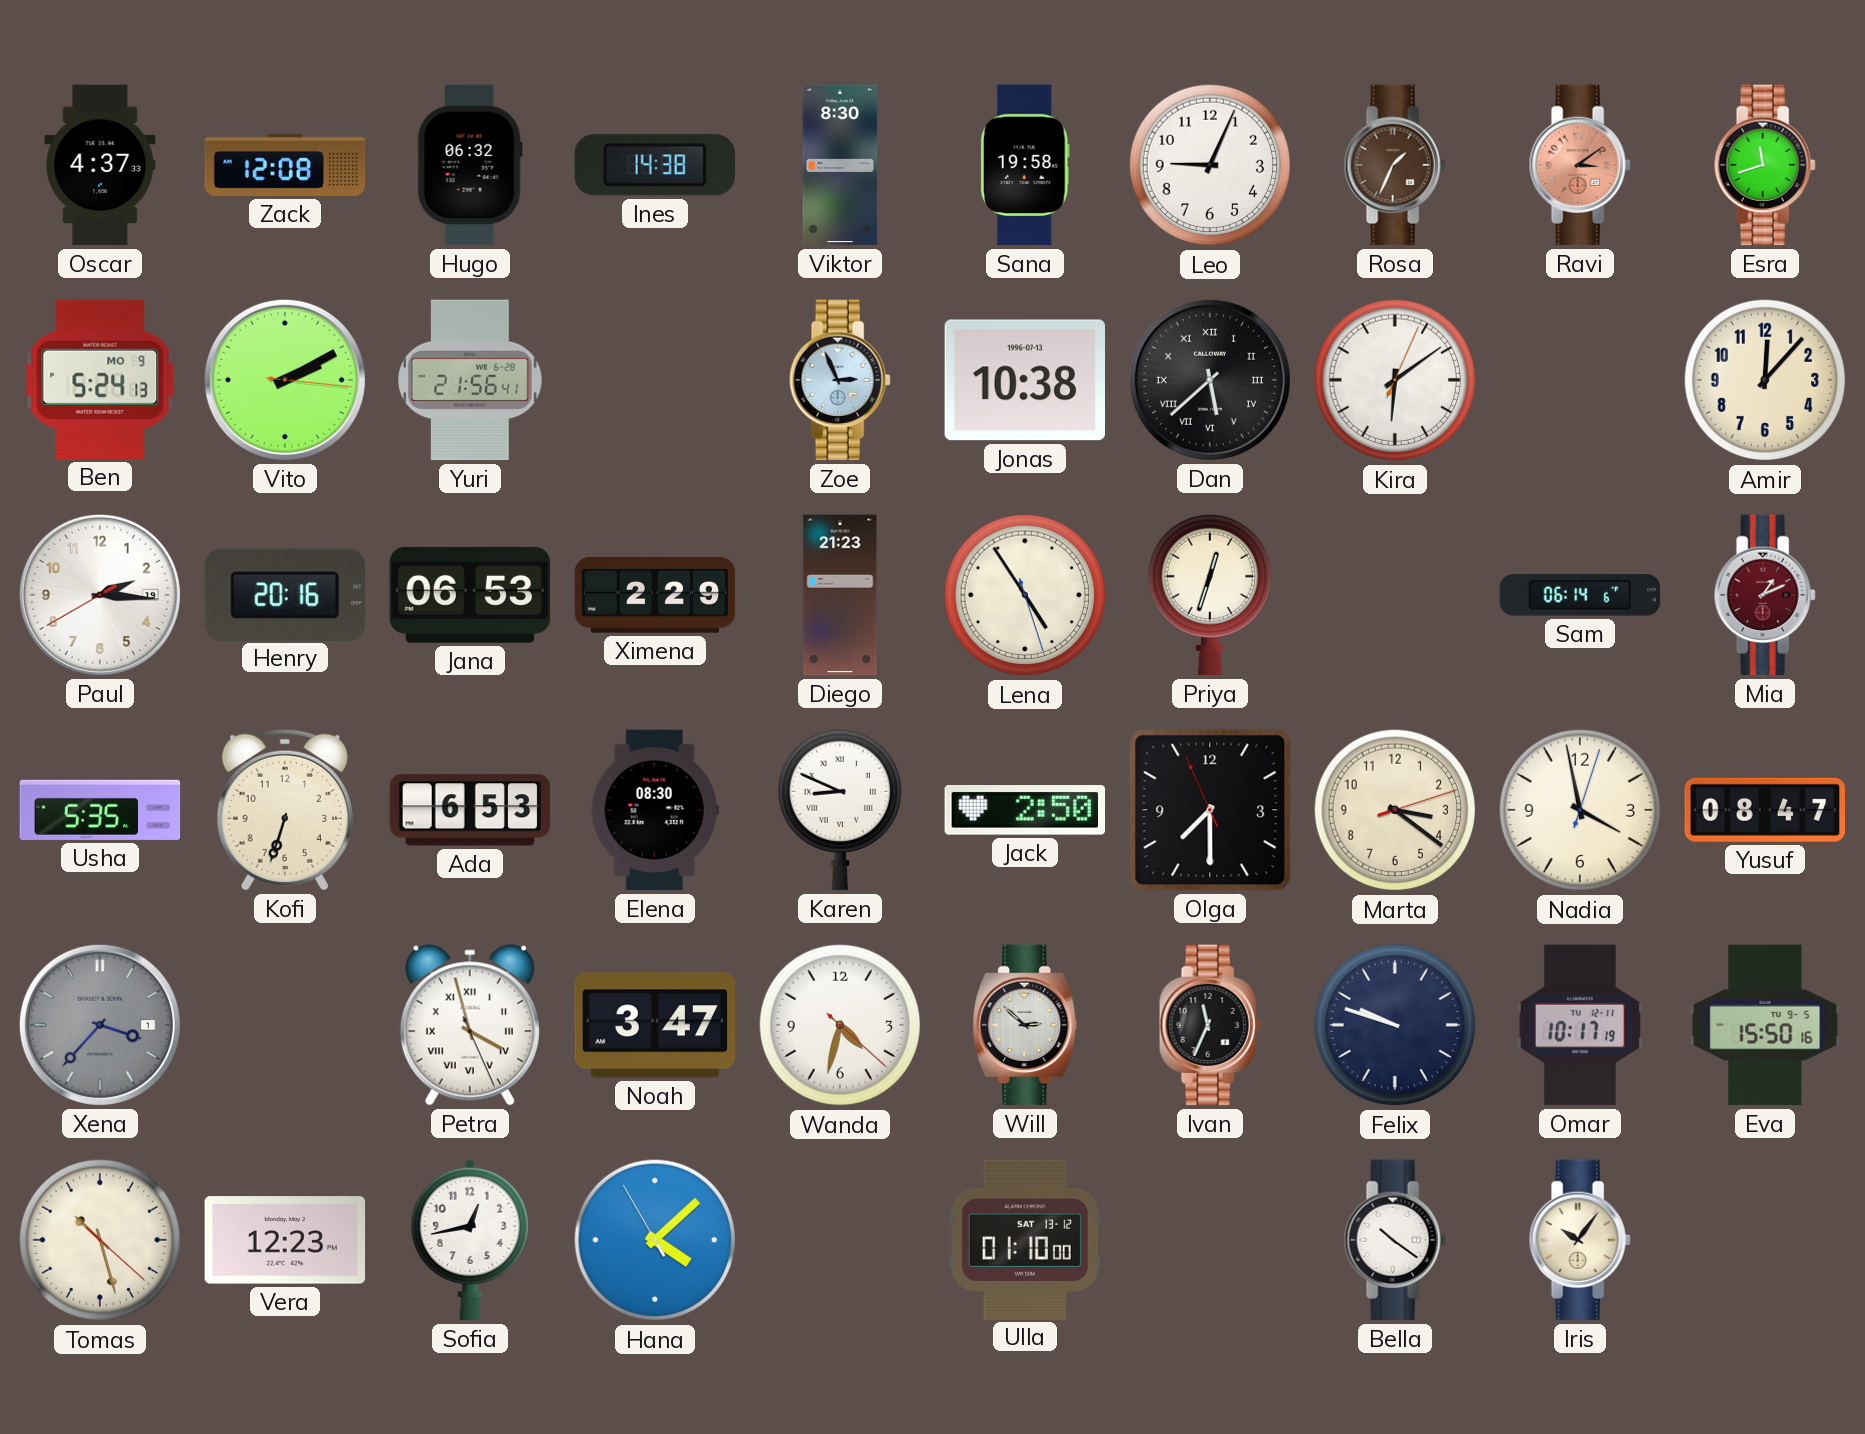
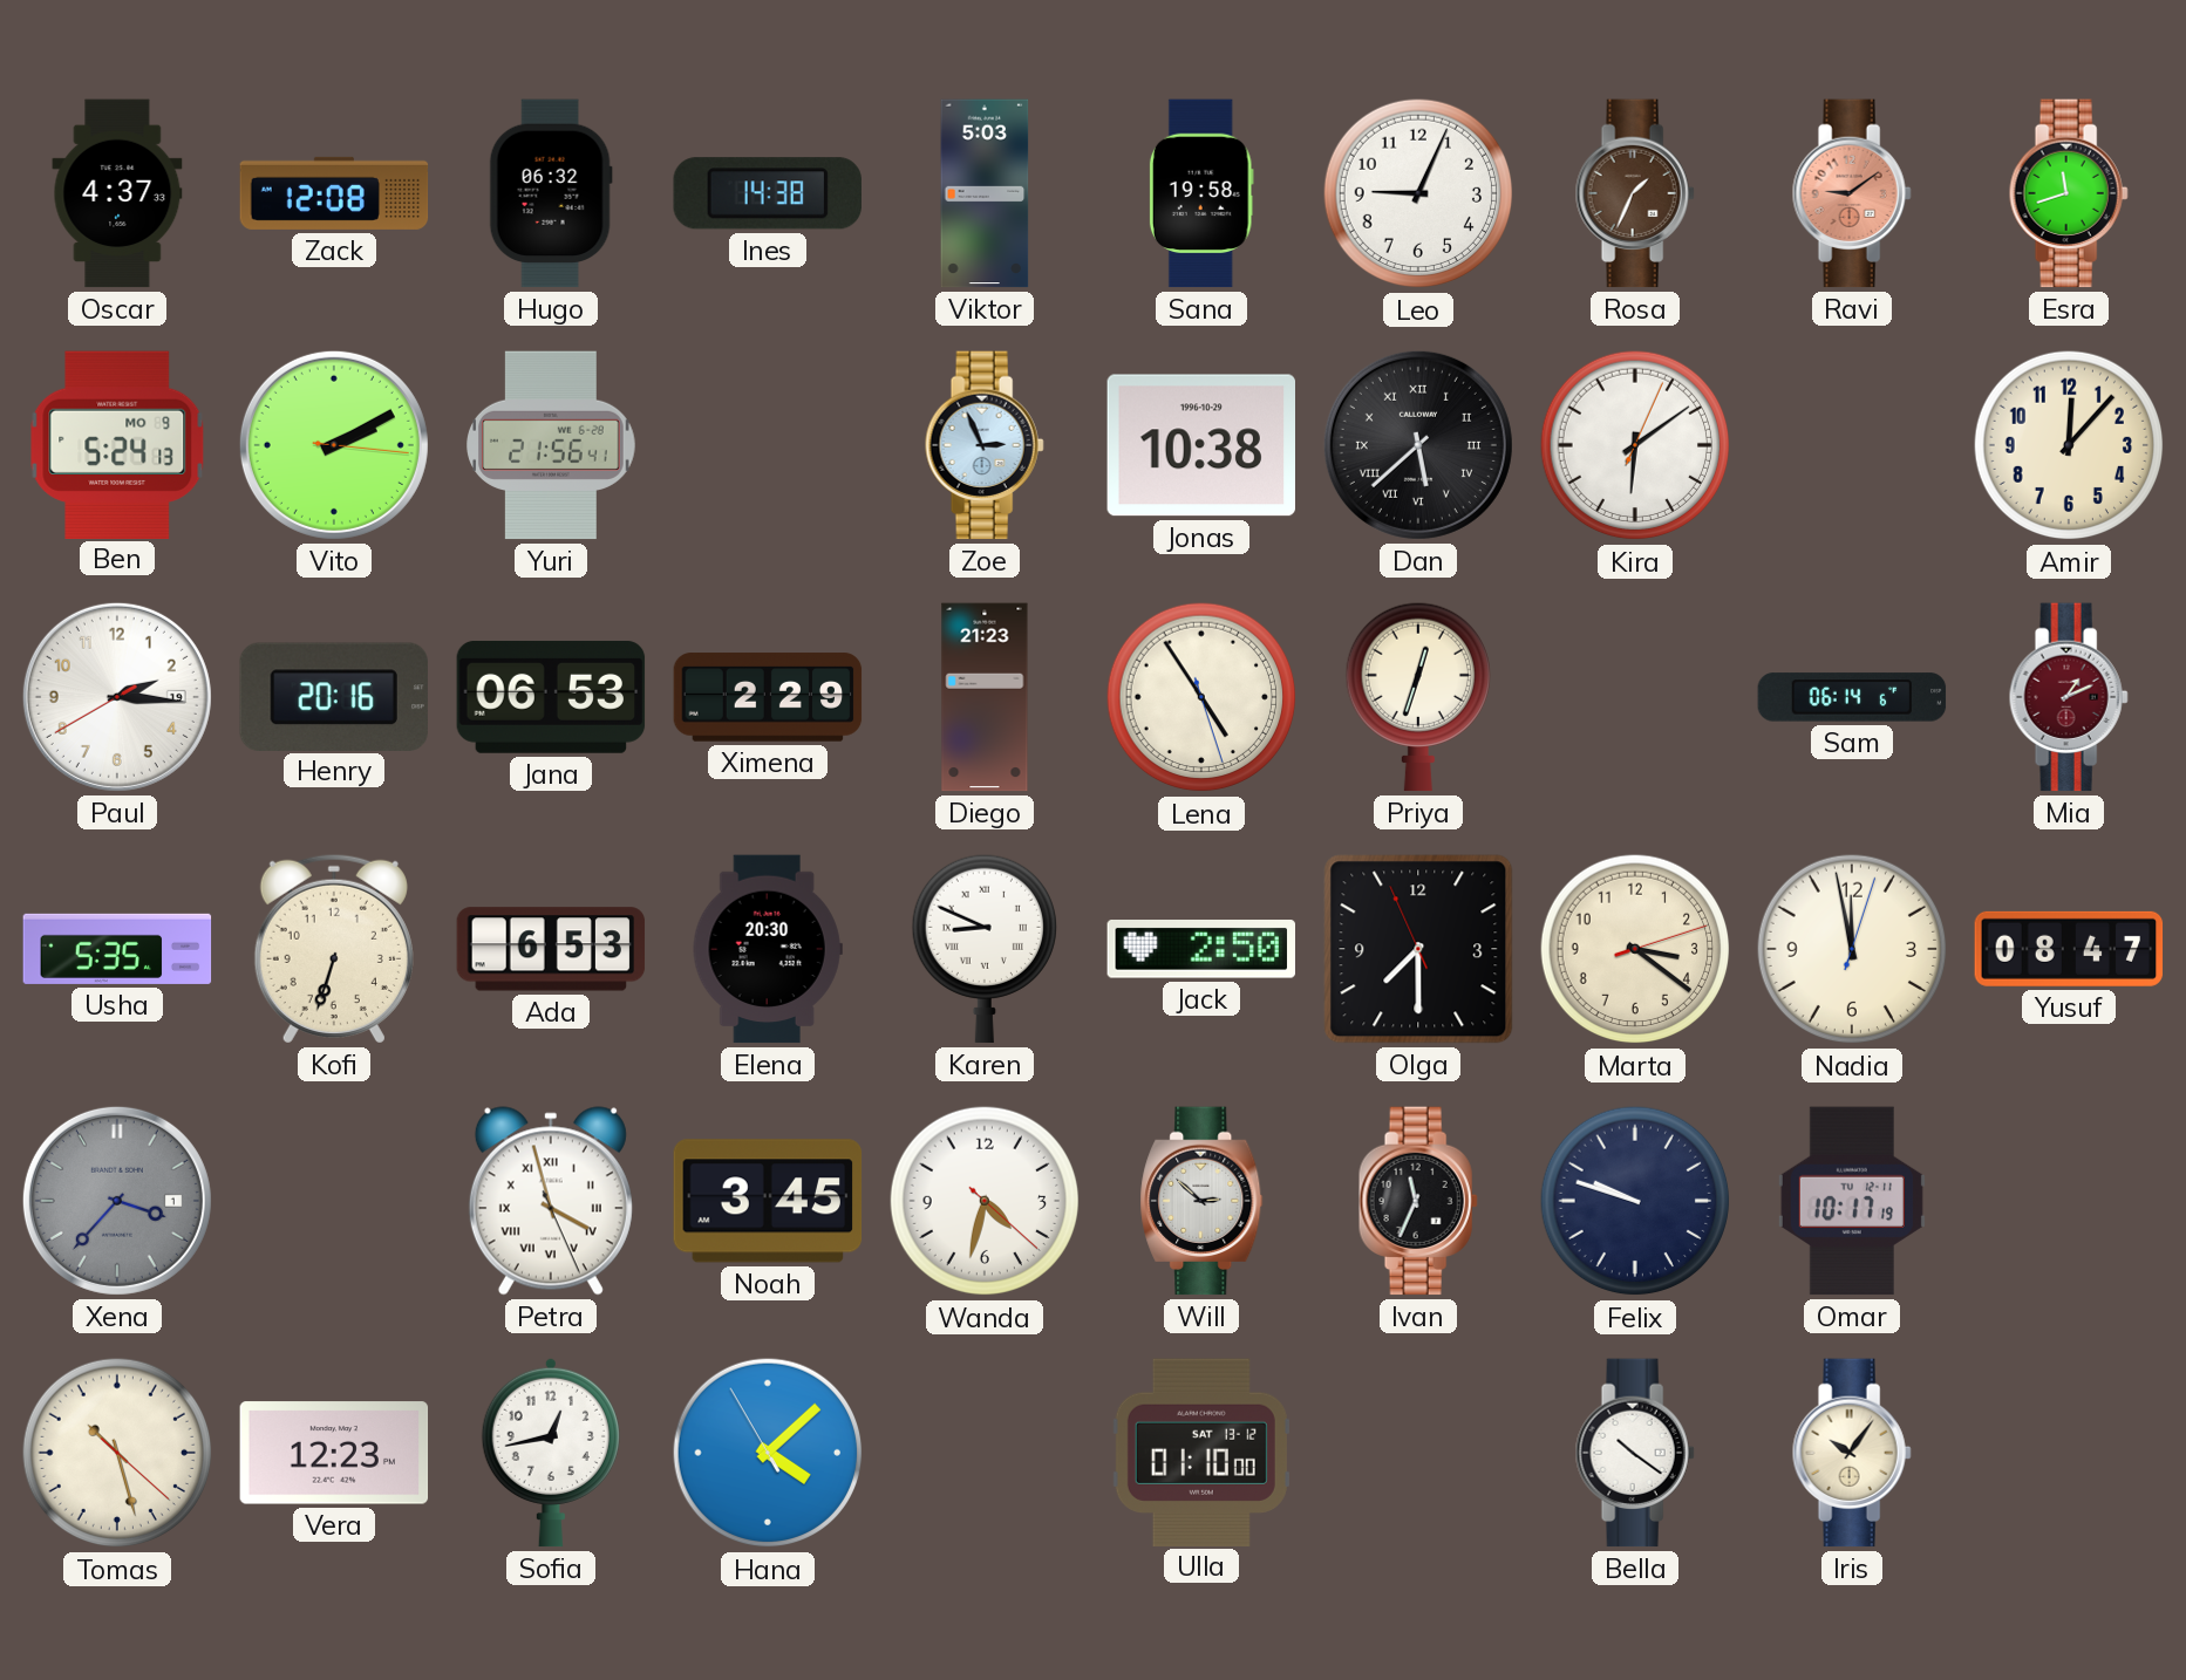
Viktor: 8:30 -> 5:03
Ravi: 3:09 -> 9:09
Jonas date: 1996-07-13 -> 1996-10-29
Elena: 08:30 -> 20:30
Nadia: 3:58 -> 11:58
Noah: 3:47 -> 3:45
Eva: 15:50 -> none
